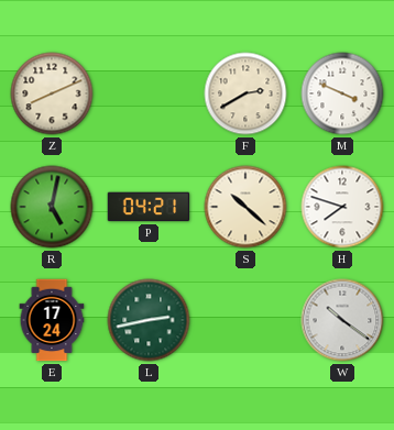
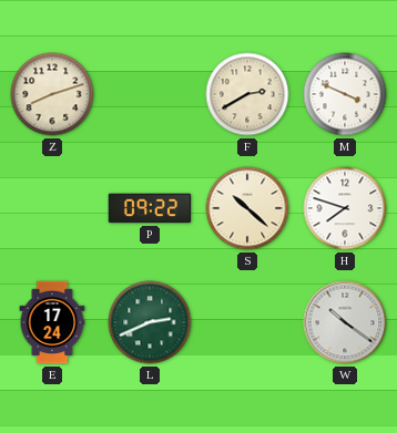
Z: 8:11 -> 8:12
R: 5:02 -> none
P: 04:21 -> 09:22
L: 2:43 -> 2:41
